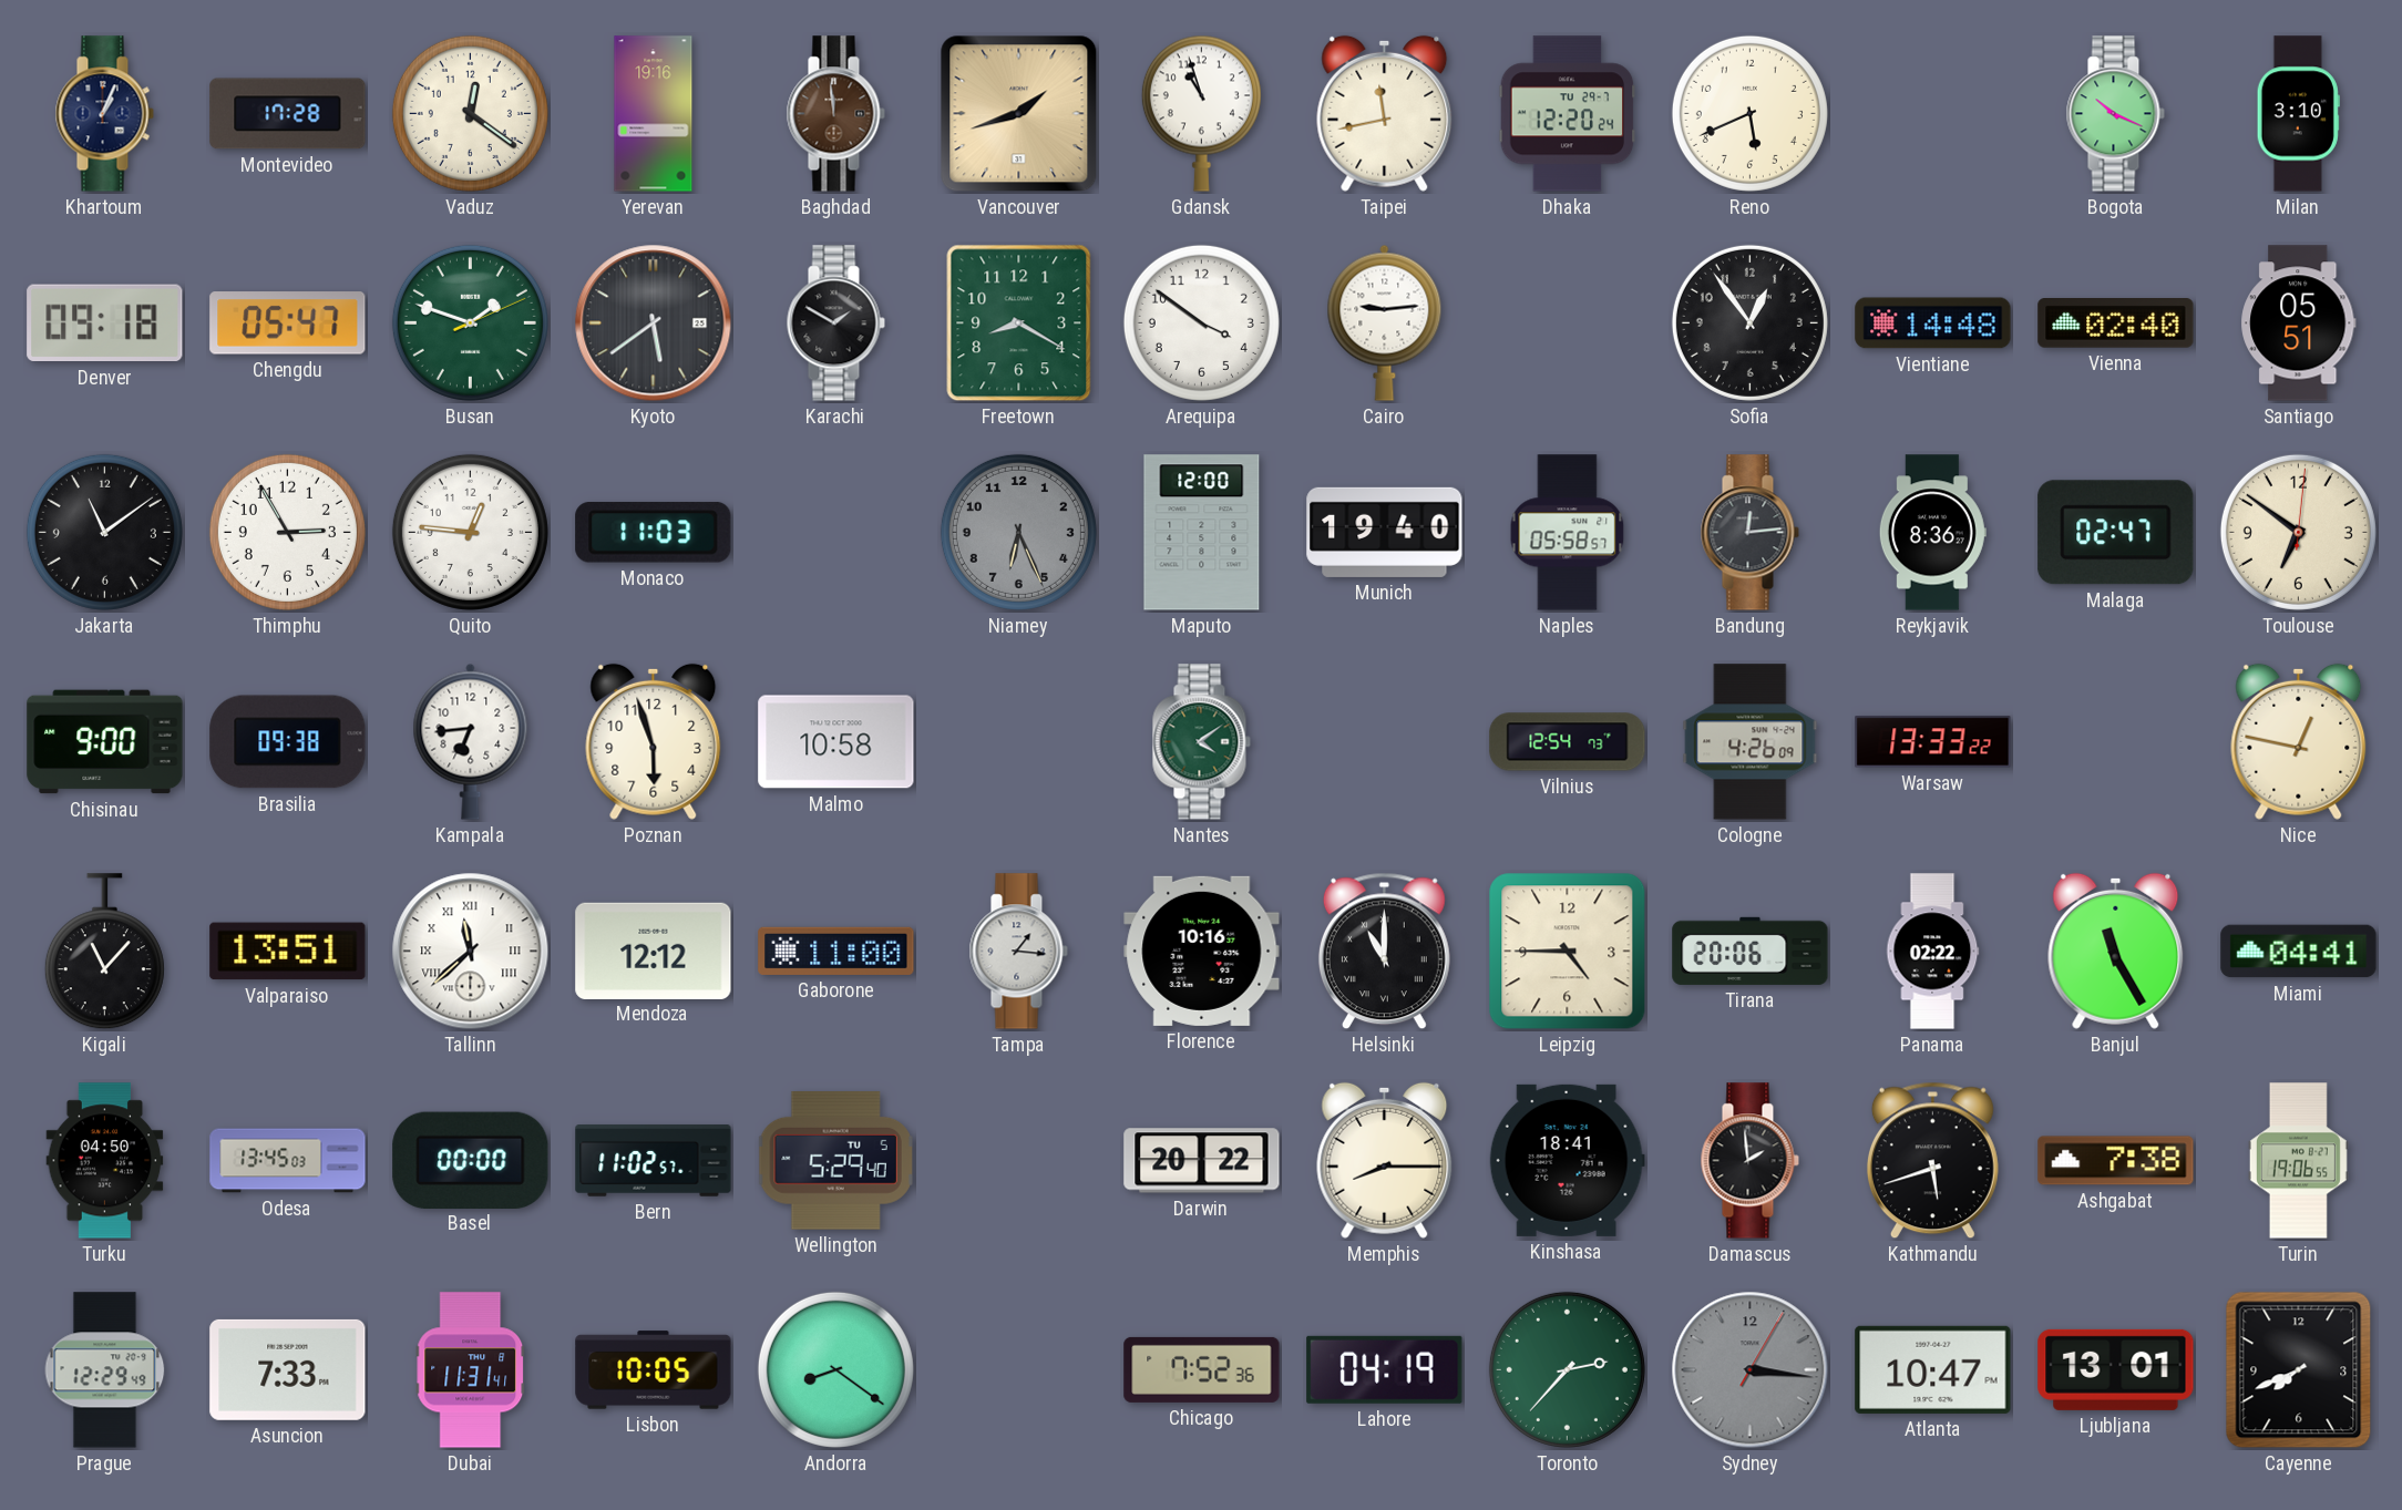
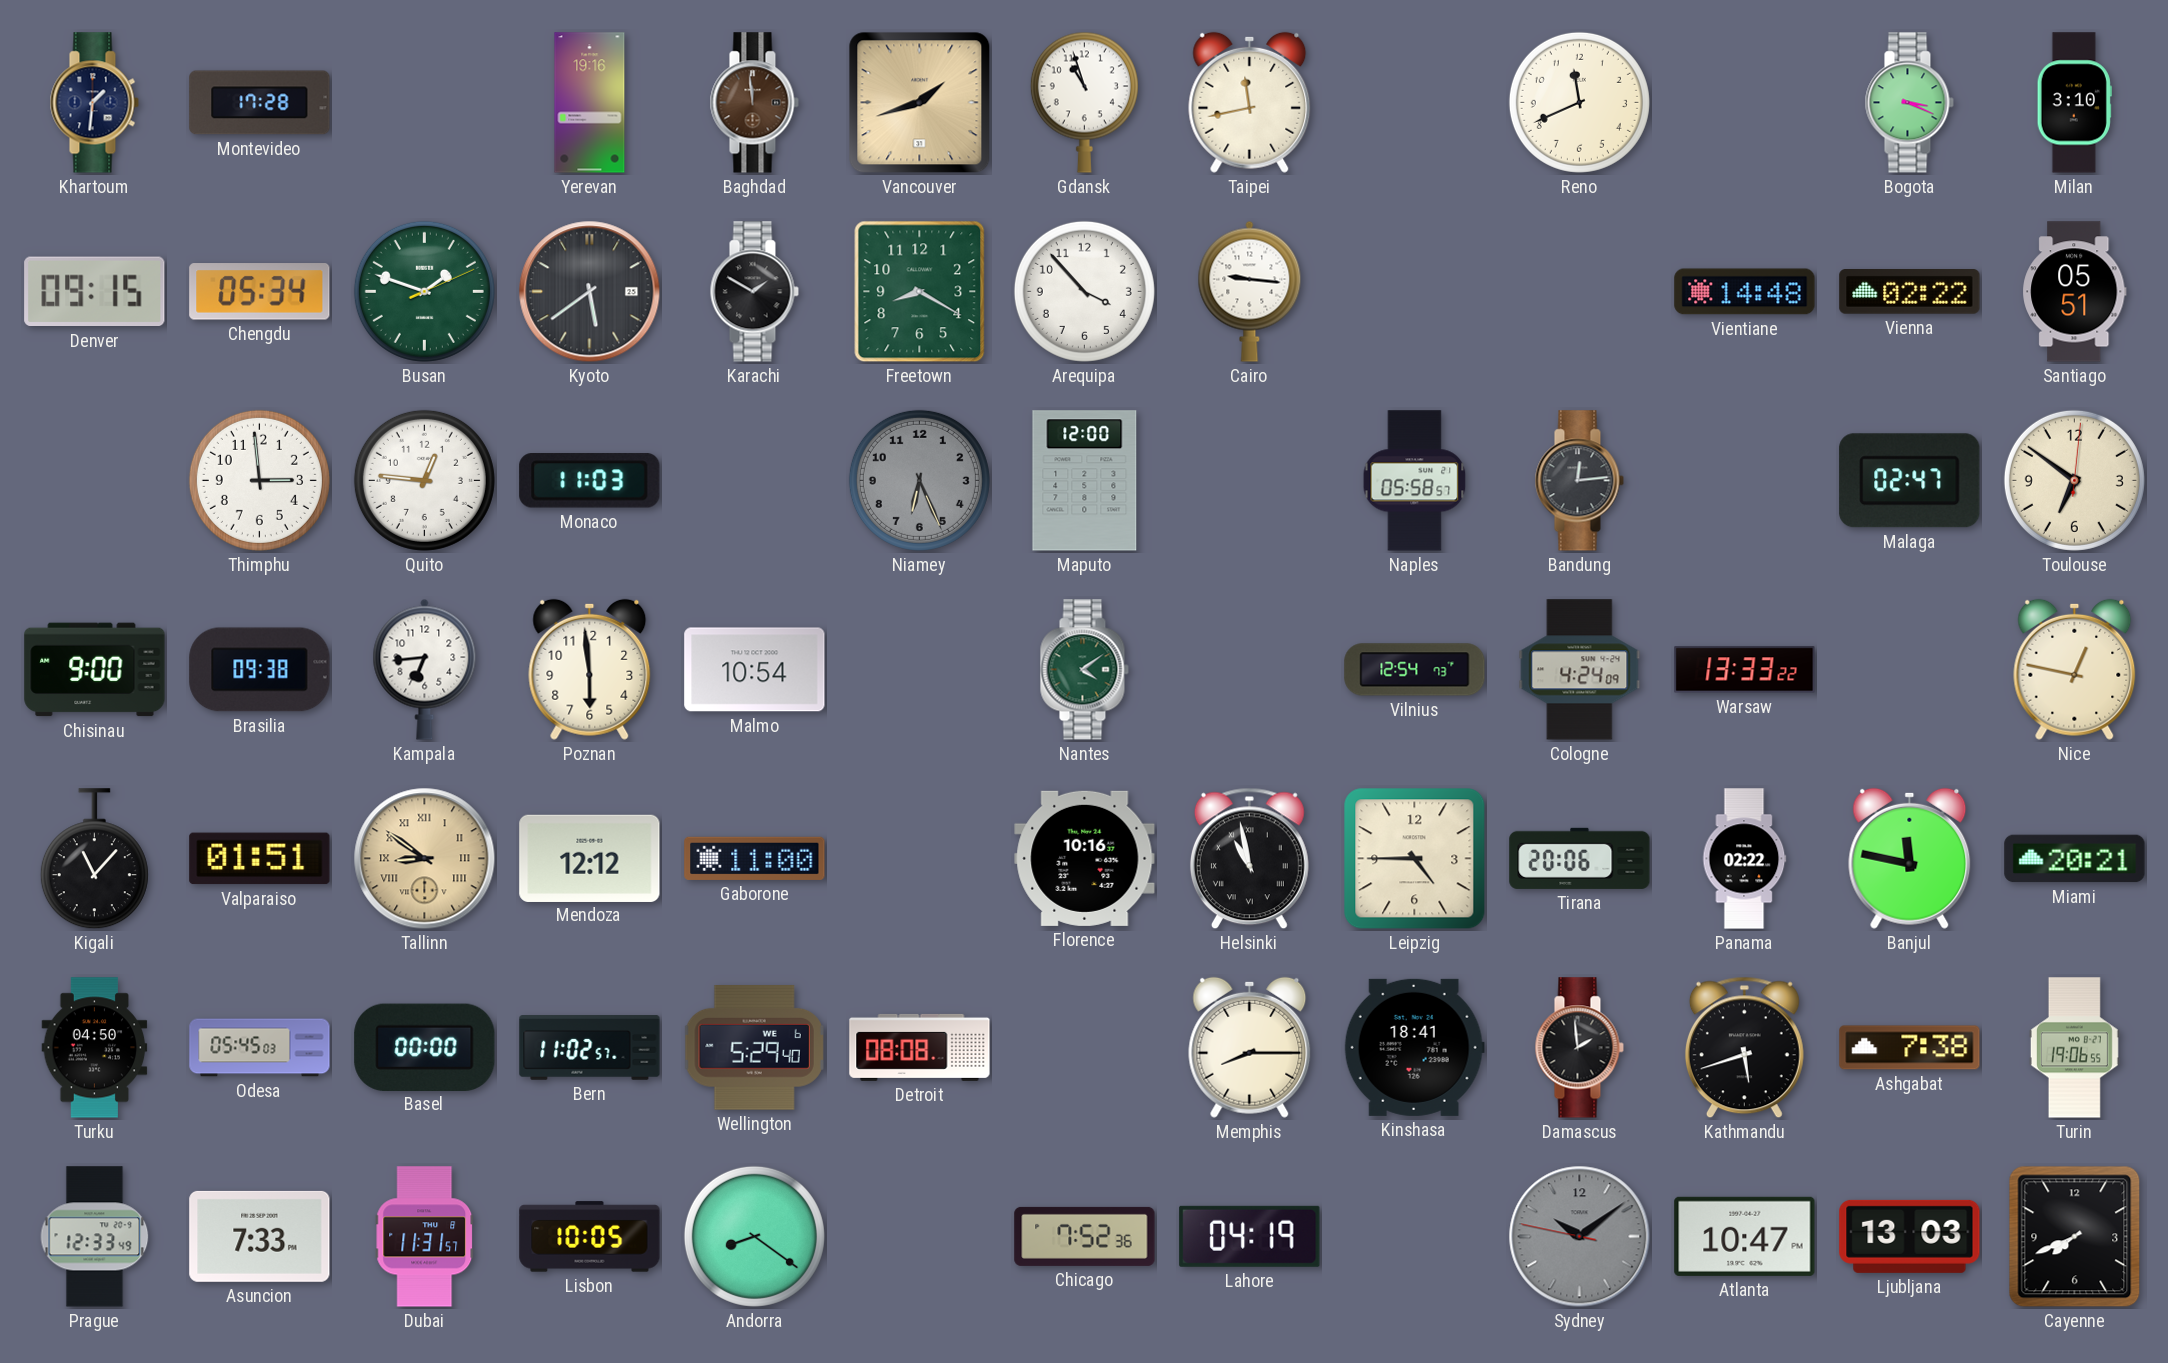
Khartoum: 1:04 -> 1:31
Vaduz: 12:21 -> none
Dhaka: 12:20 -> none
Reno: 5:41 -> 11:41
Bogota: 10:19 -> 3:19
Denver: 09:18 -> 09:15
Chengdu: 05:47 -> 05:34
Arequipa: 3:51 -> 3:53
Cairo: 9:14 -> 9:16
Sofia: 12:54 -> none
Vienna: 02:40 -> 02:22
Jakarta: 11:09 -> none
Thimphu: 2:55 -> 2:59
Munich: 19:40 -> none
Reykjavik: 8:36 -> none
Poznan: 5:57 -> 5:59
Malmo: 10:58 -> 10:54
Cologne: 4:26 -> 4:24
Valparaiso: 13:51 -> 01:51
Tallinn: 11:38 -> 8:51
Tallinn dial: white -> champagne
Tampa: 1:16 -> none
Helsinki: 11:00 -> 10:58
Banjul: 11:25 -> 11:47
Miami: 04:41 -> 20:21
Odesa: 13:45 -> 05:45
Wellington date: TU 5 -> WE 6
Detroit: none -> 08:08
Darwin: 20:22 -> none
Prague: 12:29 -> 12:33
Dubai: 11:31:41 -> 11:31:57
Toronto: 2:37 -> none
Sydney: 3:16 -> 10:08
Ljubljana: 13:01 -> 13:03
